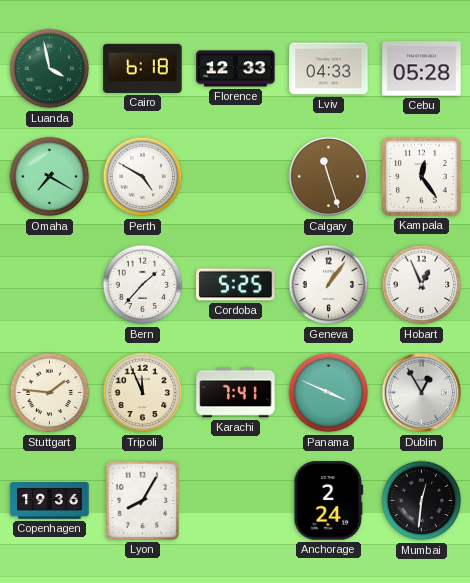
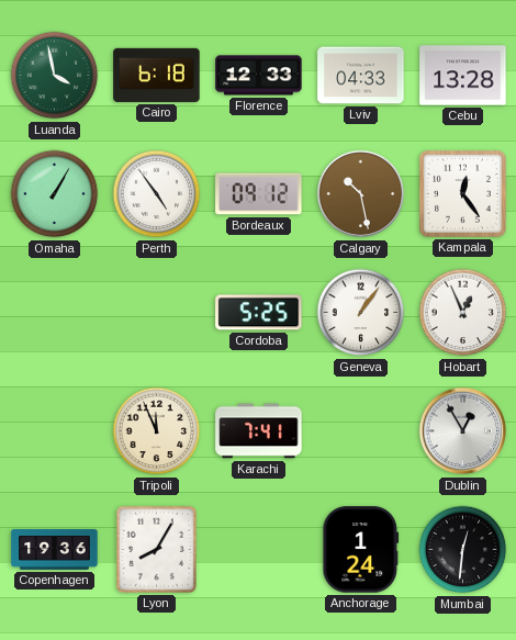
Cebu: 05:28 -> 13:28
Omaha: 7:20 -> 1:05
Perth: 4:50 -> 4:54
Bordeaux: none -> 09:12
Calgary: 11:27 -> 10:28
Bern: 1:37 -> none
Stuttgart: 1:46 -> none
Panama: 3:49 -> none
Anchorage: 2:24 -> 1:24
